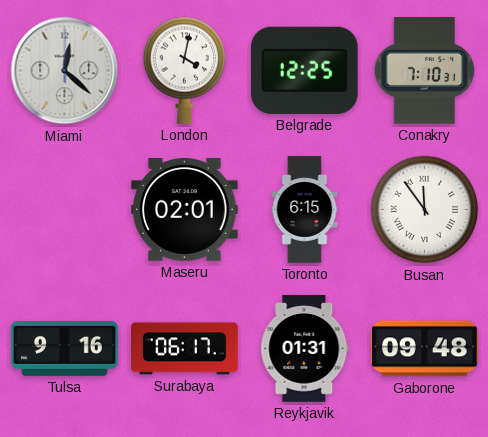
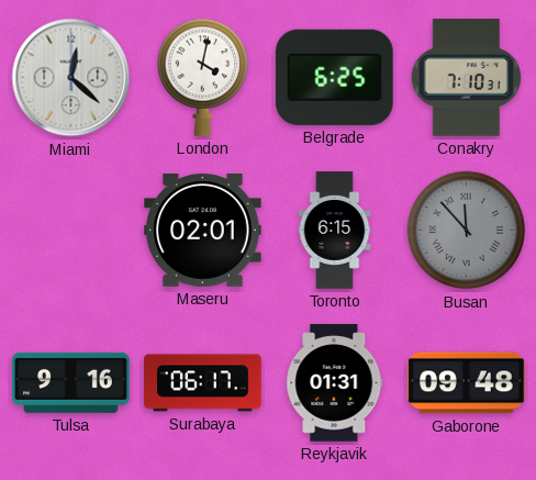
Belgrade: 12:25 -> 6:25
Busan: 11:54 -> 11:53
Busan dial: white -> grey
